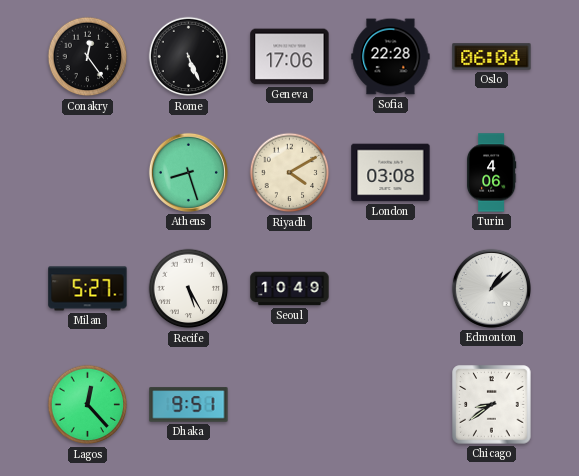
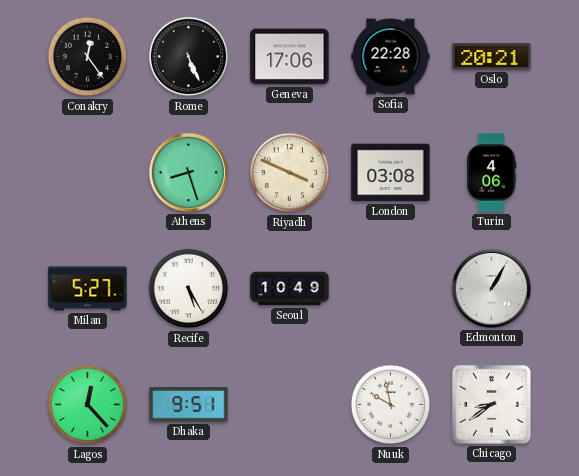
Oslo: 06:04 -> 20:21
Riyadh: 4:10 -> 3:49
Edmonton: 1:08 -> 1:05
Nuuk: none -> 9:58
